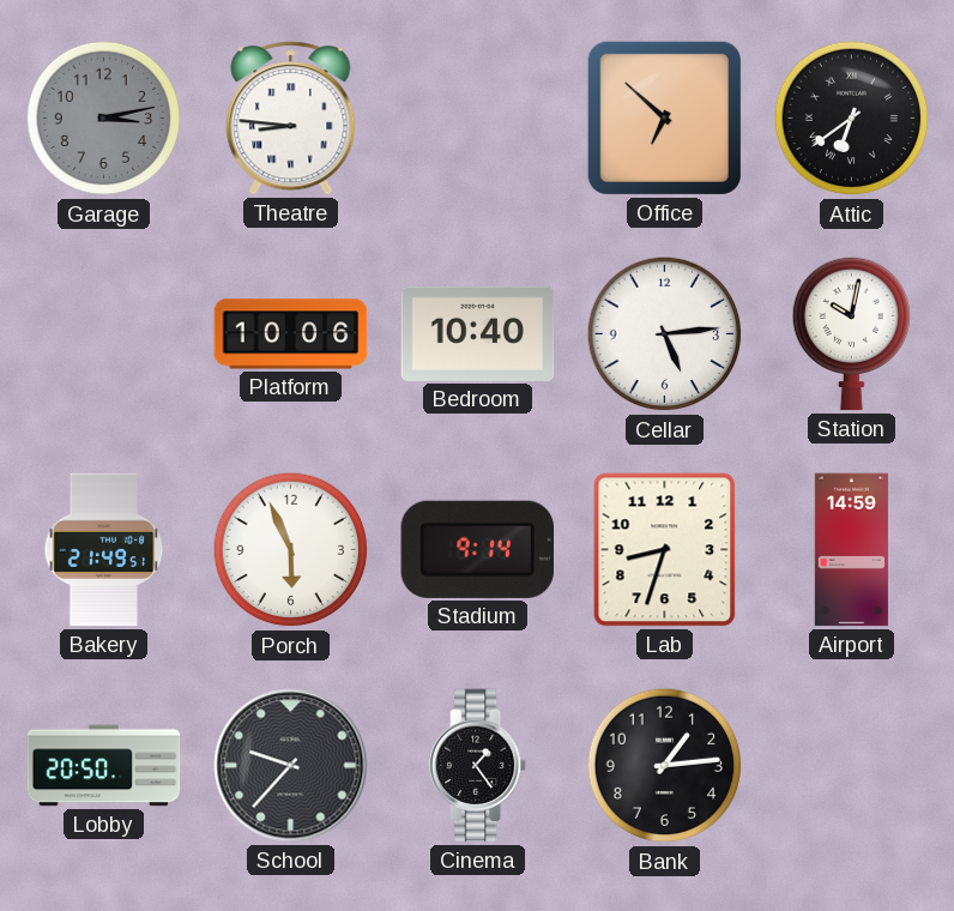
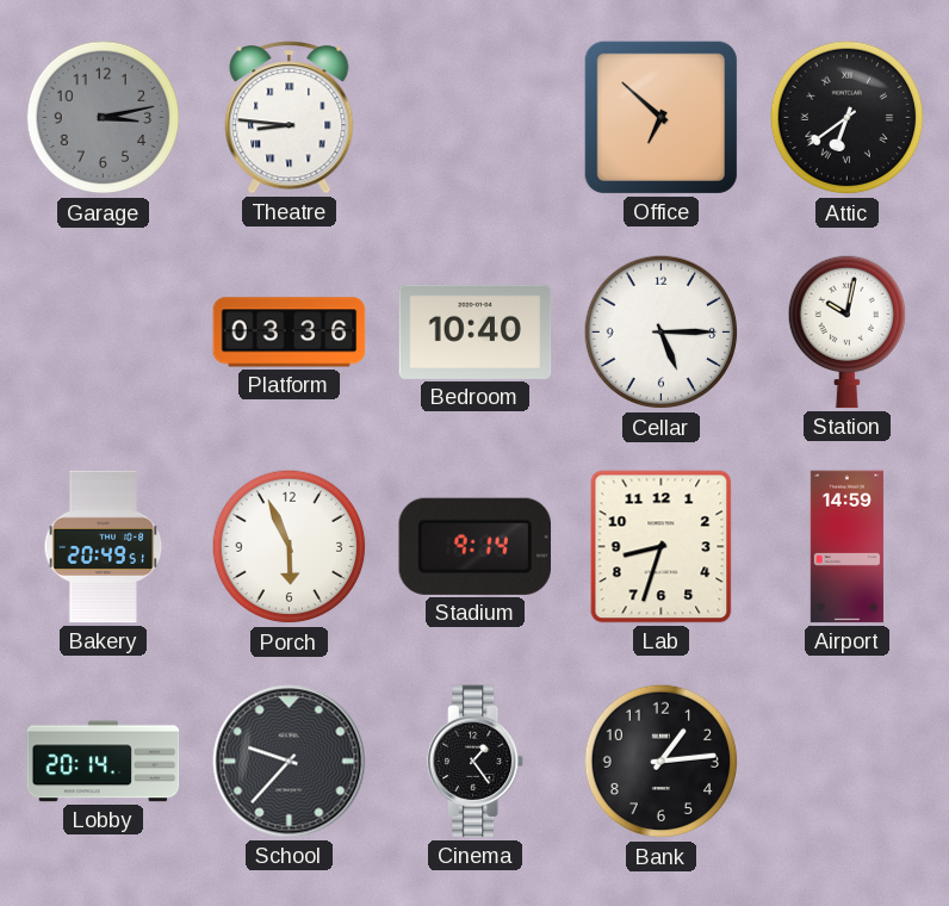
Platform: 10:06 -> 03:36
Cellar: 5:14 -> 5:15
Bakery: 21:49 -> 20:49
Lobby: 20:50 -> 20:14
